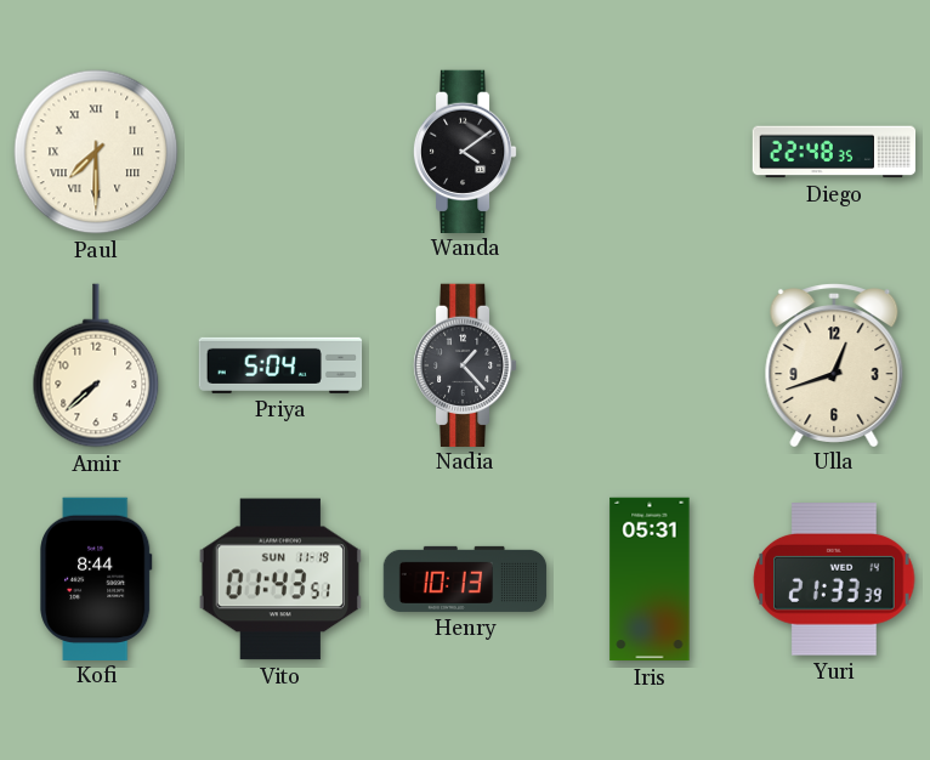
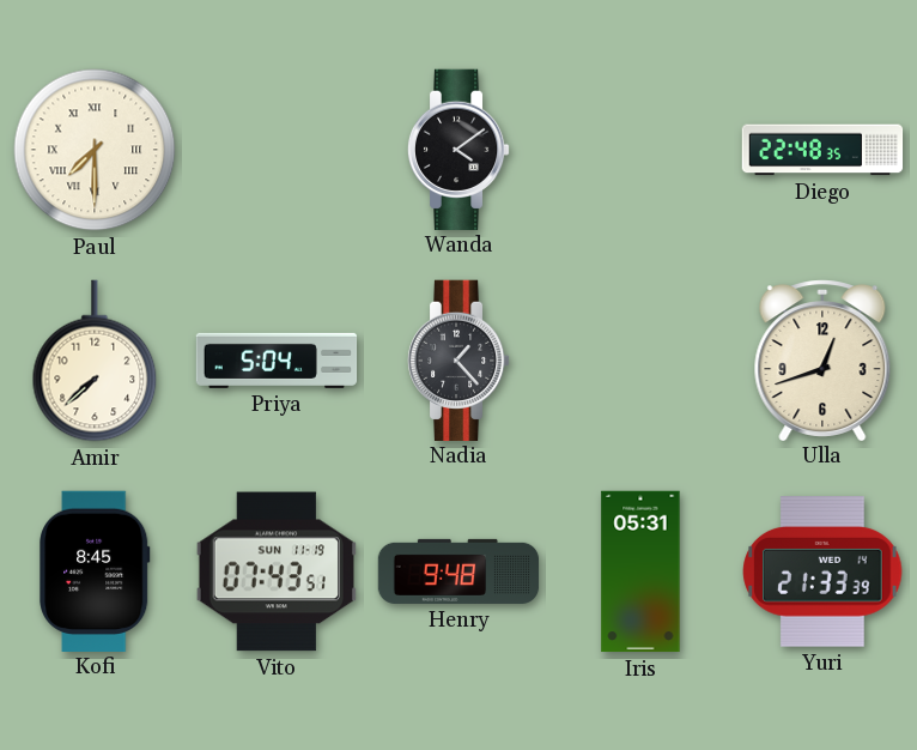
Kofi: 8:44 -> 8:45
Vito: 01:43 -> 07:43
Henry: 10:13 -> 9:48
